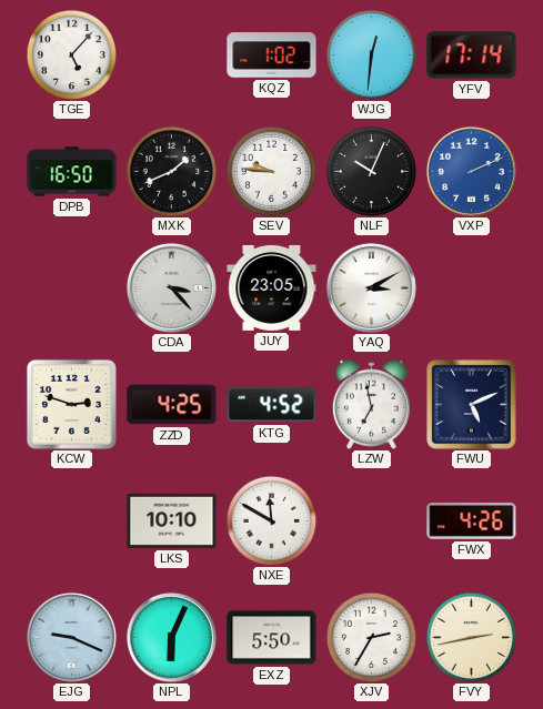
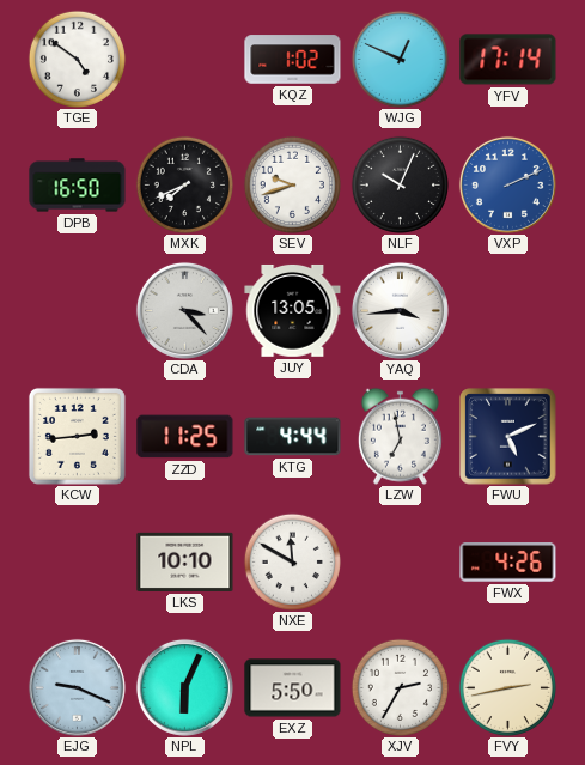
TGE: 5:07 -> 4:51
WJG: 12:31 -> 12:49
MXK: 1:41 -> 7:41
SEV: 9:46 -> 9:42
JUY: 23:05 -> 13:05
YAQ: 3:10 -> 3:44
KCW: 2:48 -> 2:44
ZZD: 4:25 -> 11:25
KTG: 4:52 -> 4:44
